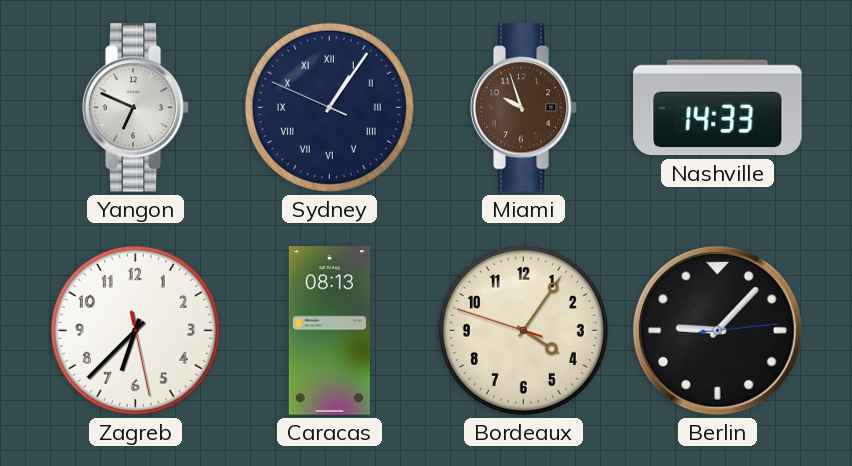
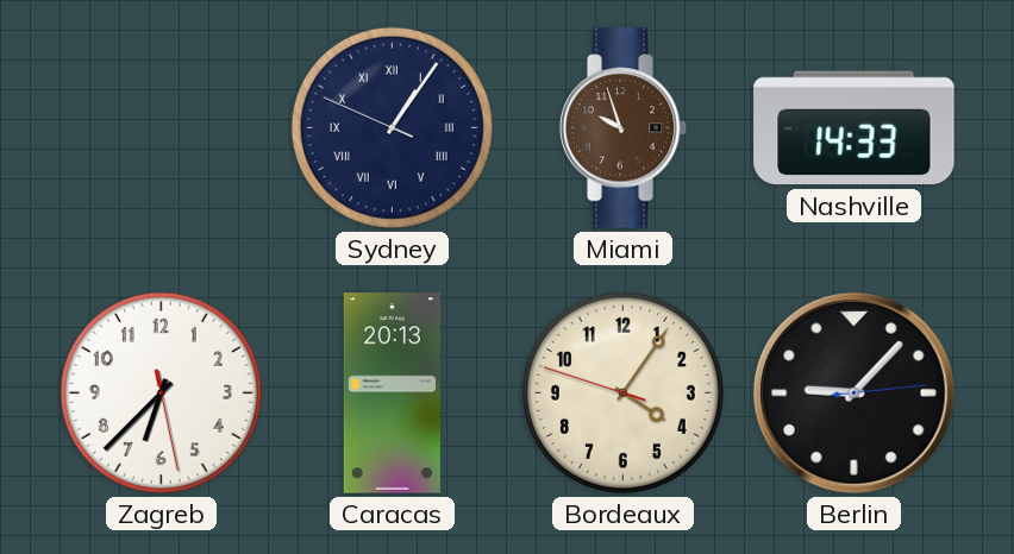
Yangon: 6:49 -> none
Caracas: 08:13 -> 20:13
